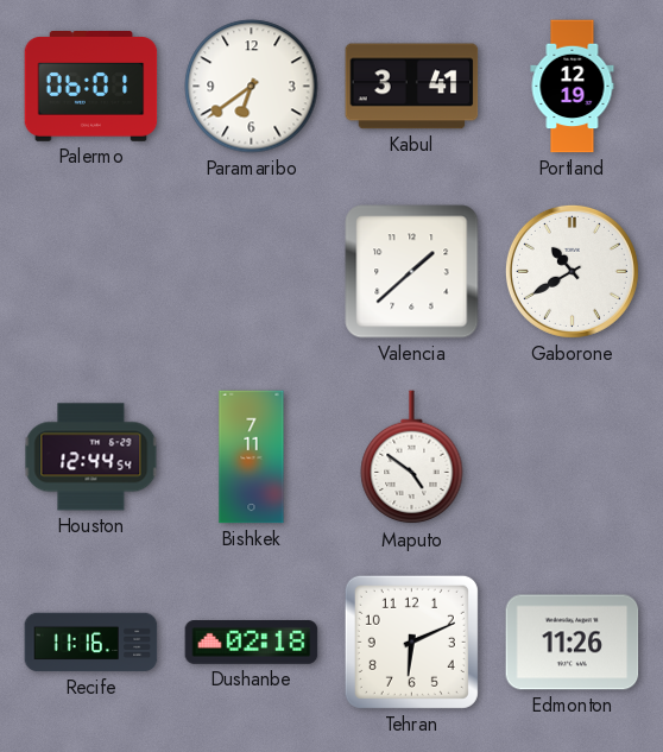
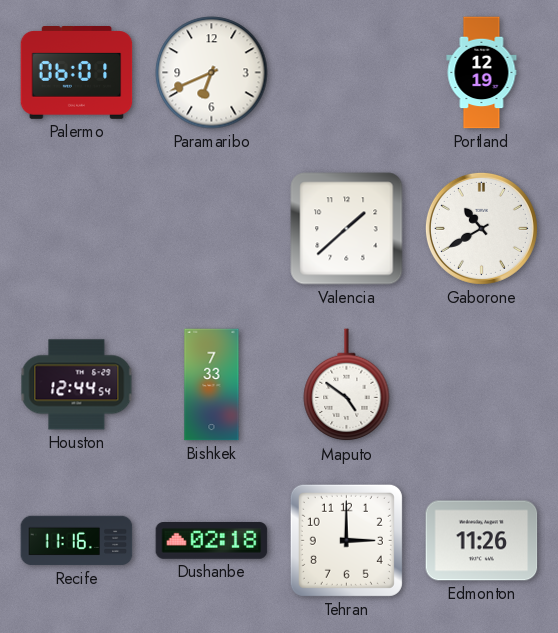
Paramaribo: 6:39 -> 6:41
Kabul: 3:41 -> none
Bishkek: 7:11 -> 7:33
Tehran: 6:11 -> 3:00
